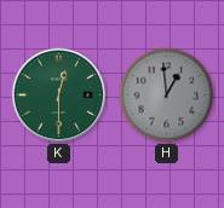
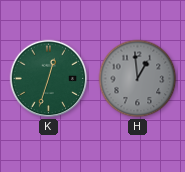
K: 12:30 -> 12:33
